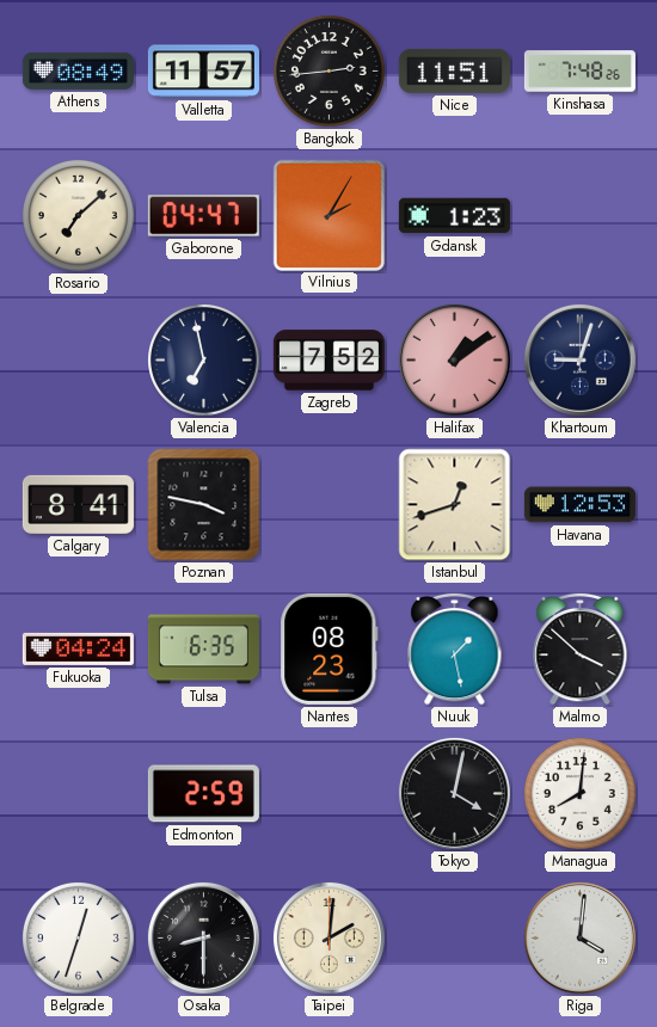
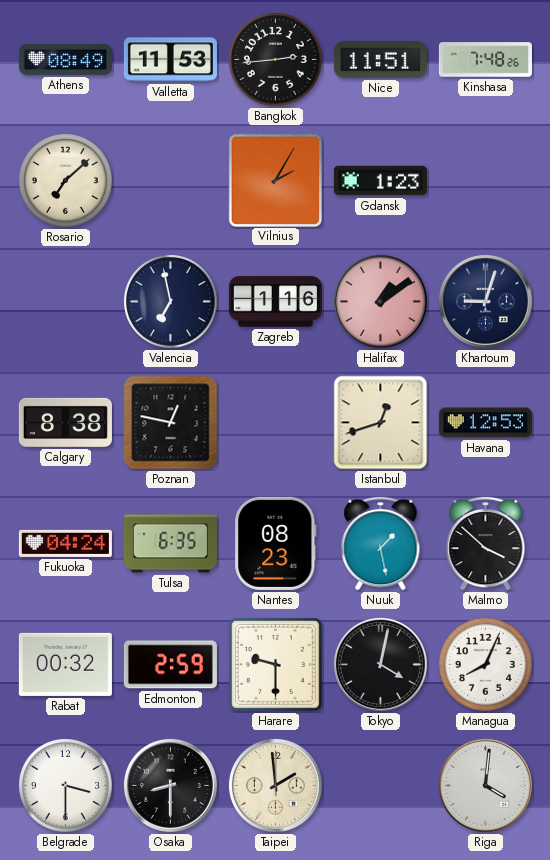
Valletta: 11:57 -> 11:53
Gaborone: 04:47 -> none
Zagreb: 7:52 -> 1:16
Calgary: 8:41 -> 8:38
Poznan: 3:47 -> 12:47
Rabat: none -> 00:32
Harare: none -> 9:30
Managua: 8:01 -> 8:04
Belgrade: 12:33 -> 3:30
Taipei: 2:01 -> 1:59
